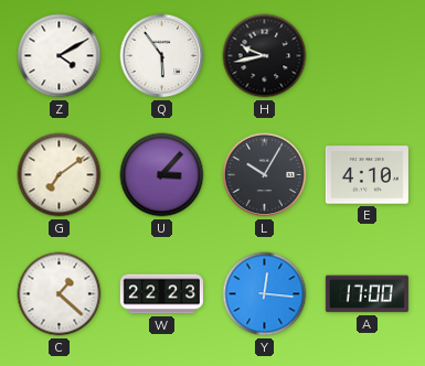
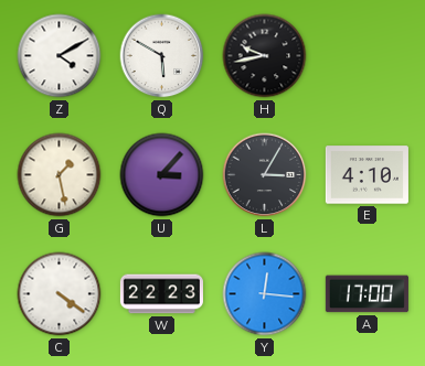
Q: 5:54 -> 5:50
G: 7:09 -> 1:28
L: 10:05 -> 3:05
C: 1:22 -> 4:21
